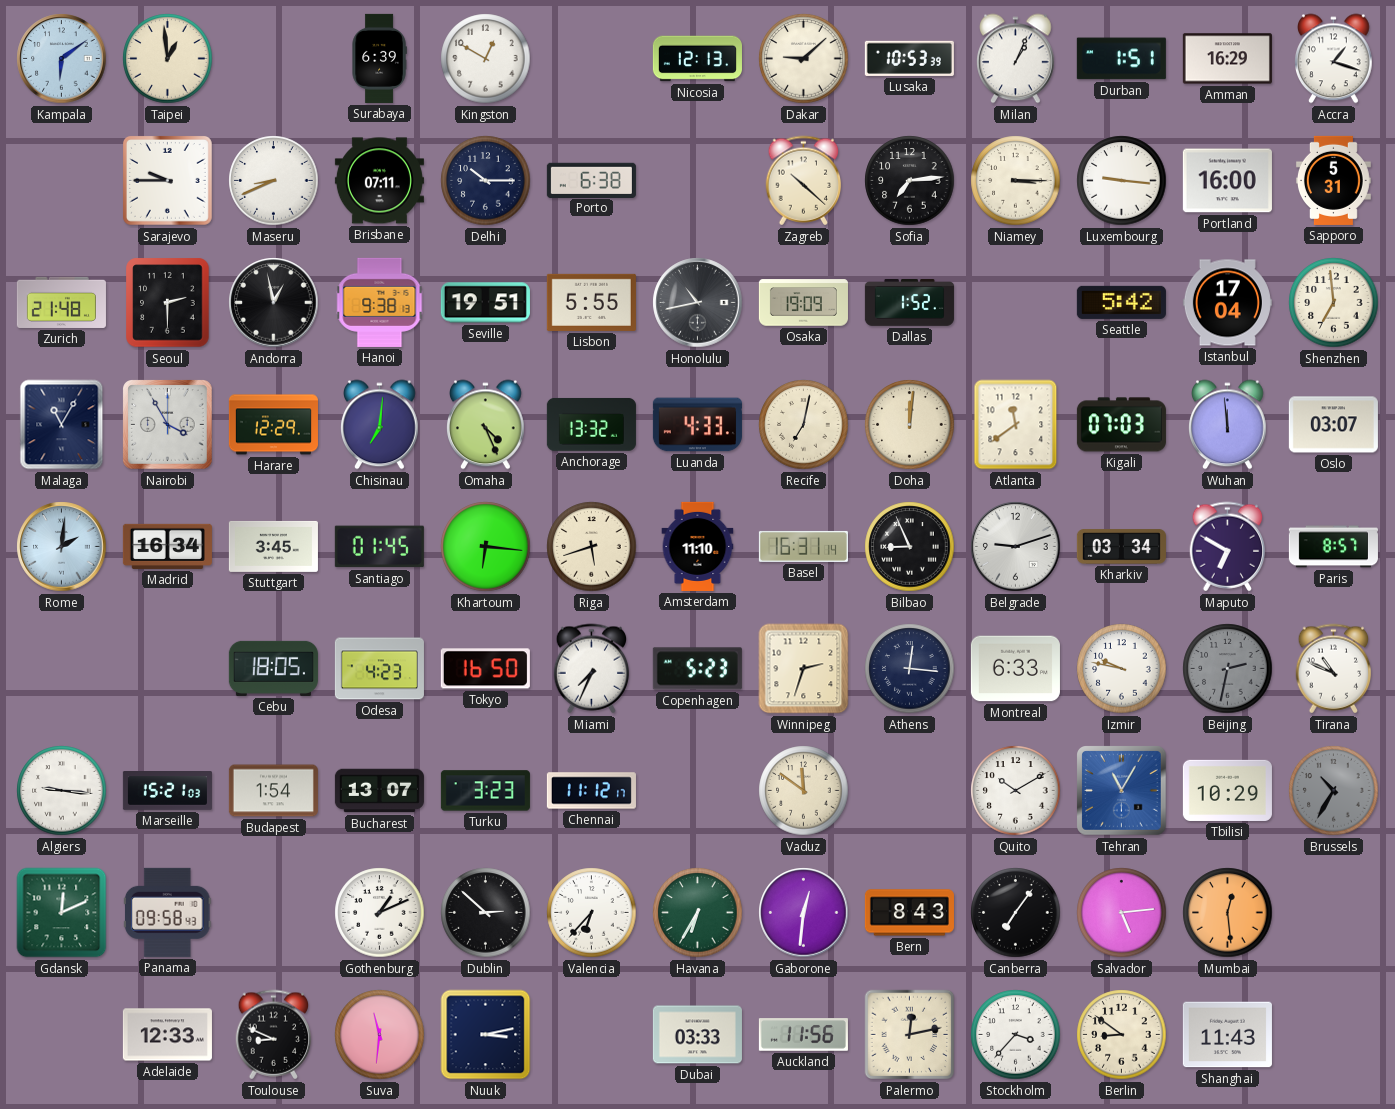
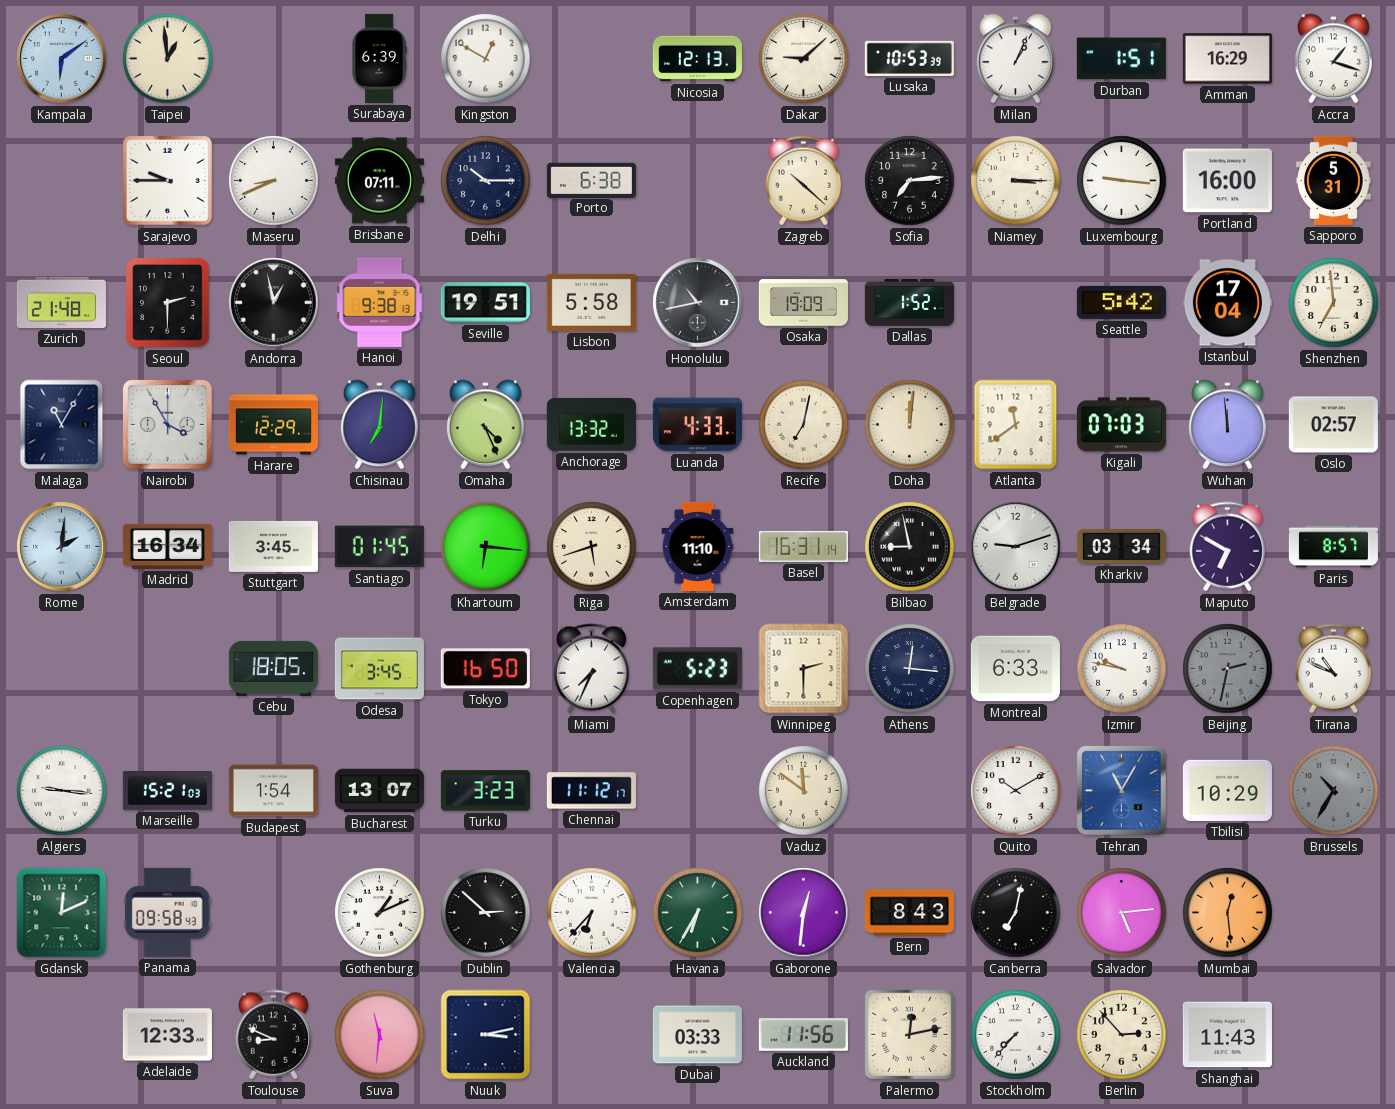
Lisbon: 5:55 -> 5:58
Oslo: 03:07 -> 02:57
Bilbao: 8:56 -> 8:58
Odesa: 4:23 -> 3:45
Winnipeg: 2:33 -> 2:30
Canberra: 7:06 -> 7:02
Stockholm: 3:37 -> 7:37
Berlin: 8:51 -> 2:53
